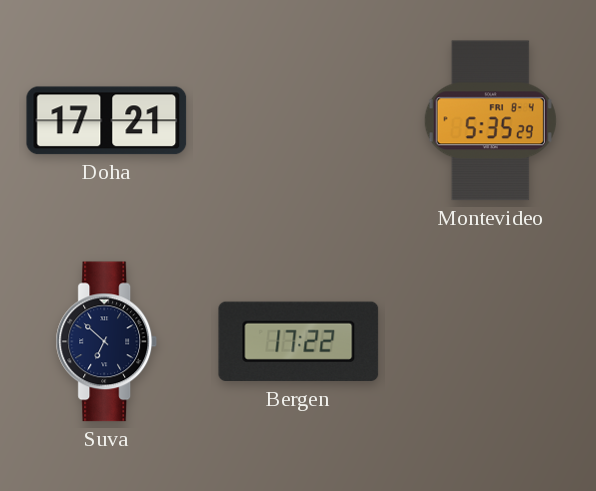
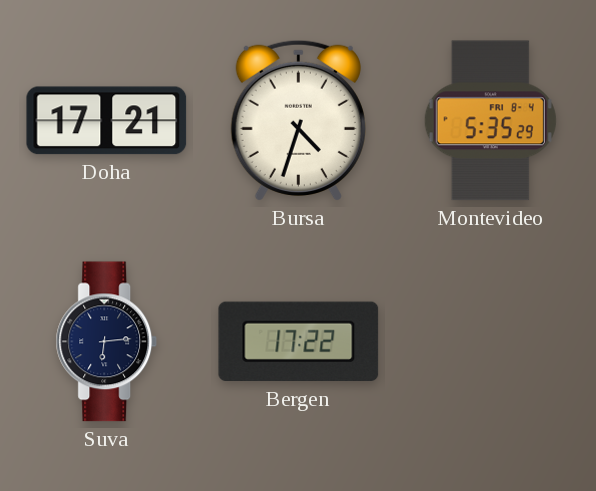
Bursa: none -> 4:33
Suva: 6:52 -> 6:14
